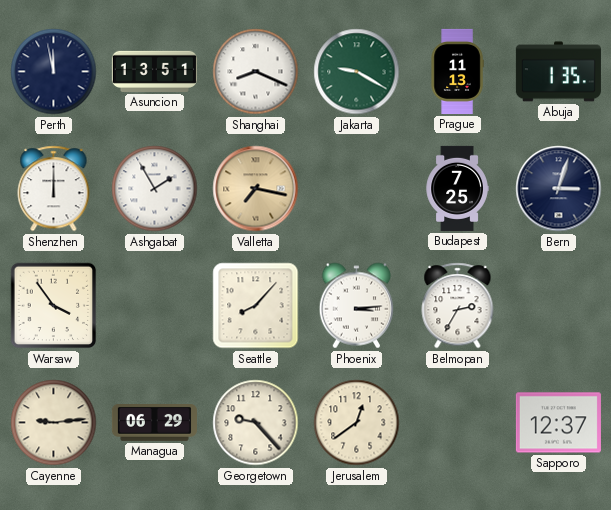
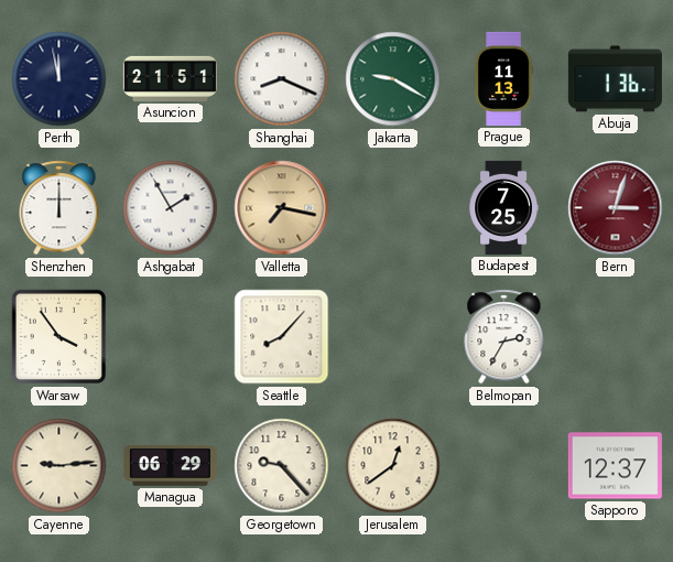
Asuncion: 13:51 -> 21:51
Abuja: 1:35 -> 1:36
Bern dial: navy -> burgundy
Phoenix: 3:14 -> none
